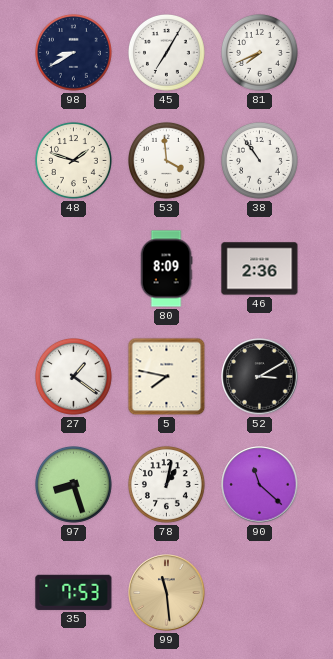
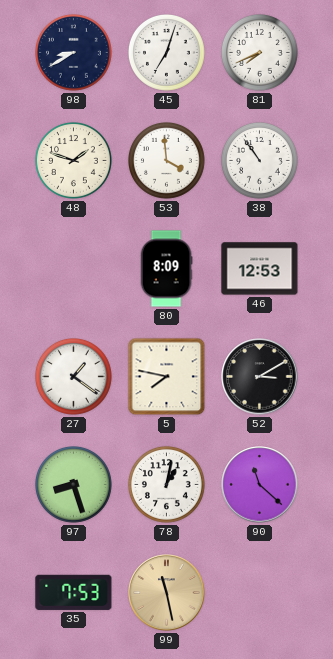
45: 7:05 -> 7:03
46: 2:36 -> 12:53
99: 11:29 -> 11:28
